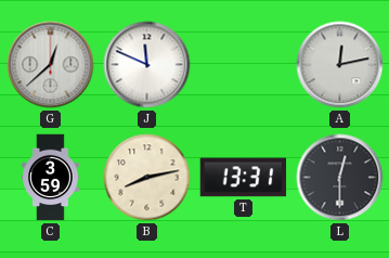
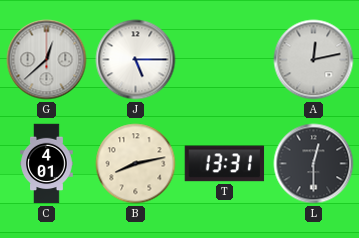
J: 11:49 -> 5:15
C: 3:59 -> 4:01
